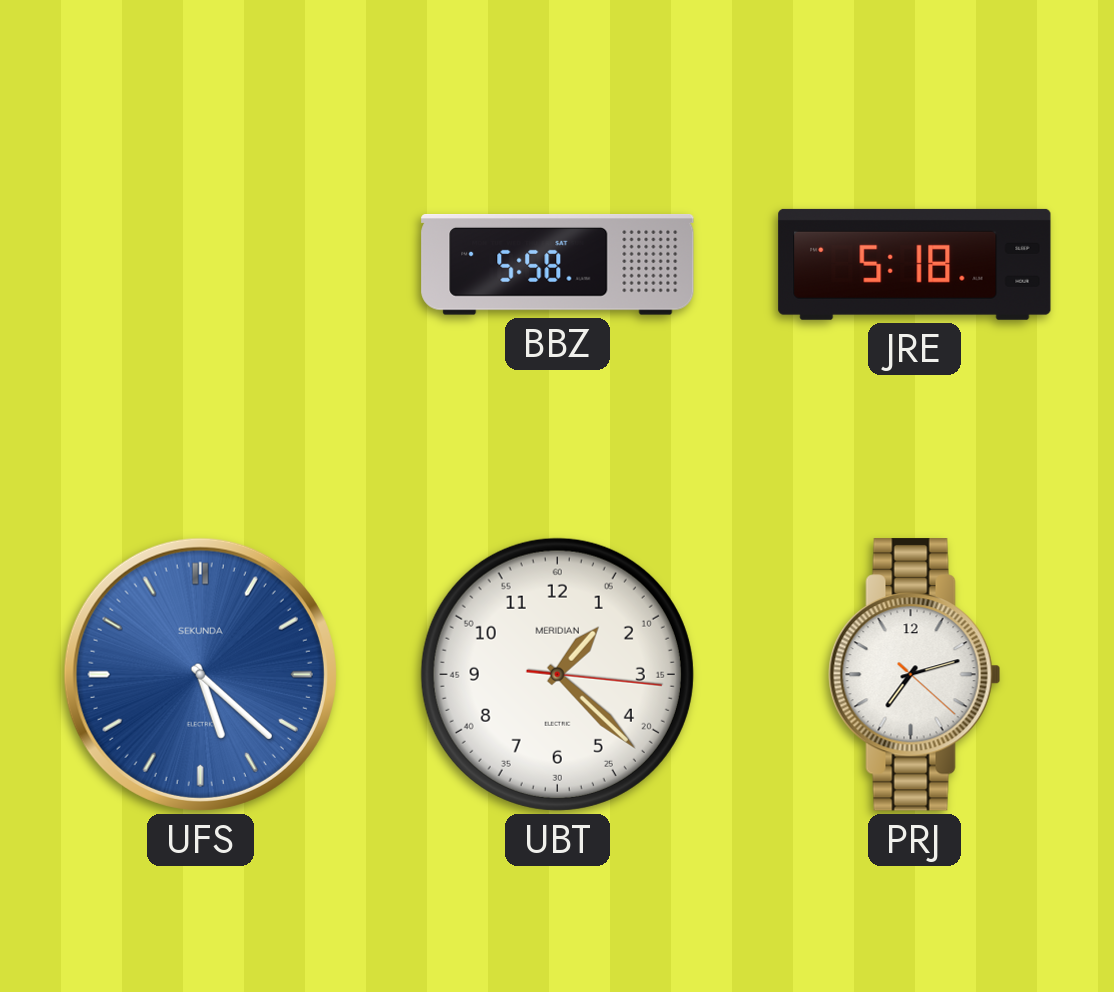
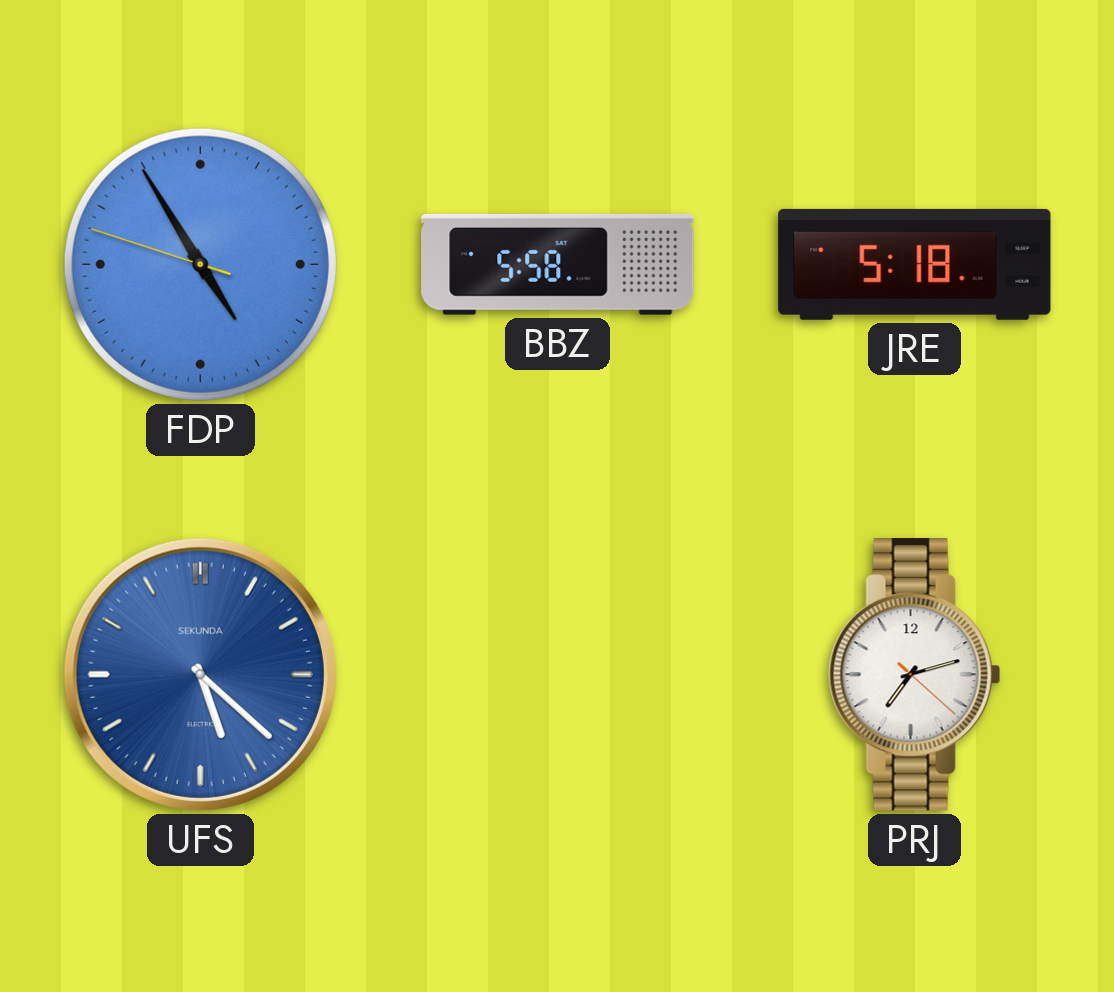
FDP: none -> 4:54
UBT: 1:22 -> none
